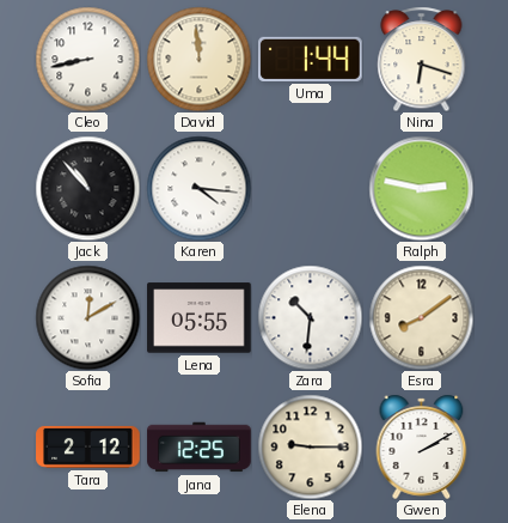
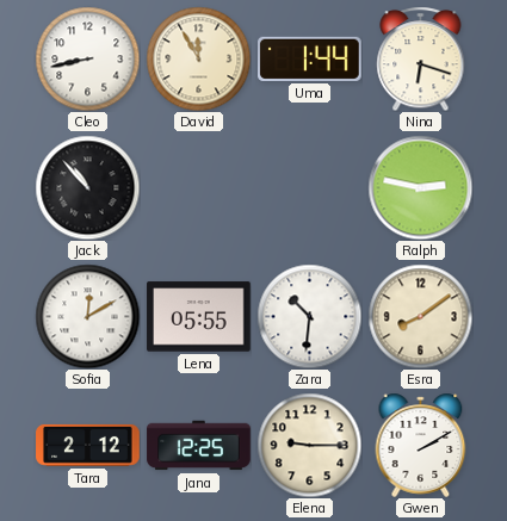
David: 11:59 -> 11:55
Karen: 4:16 -> none
